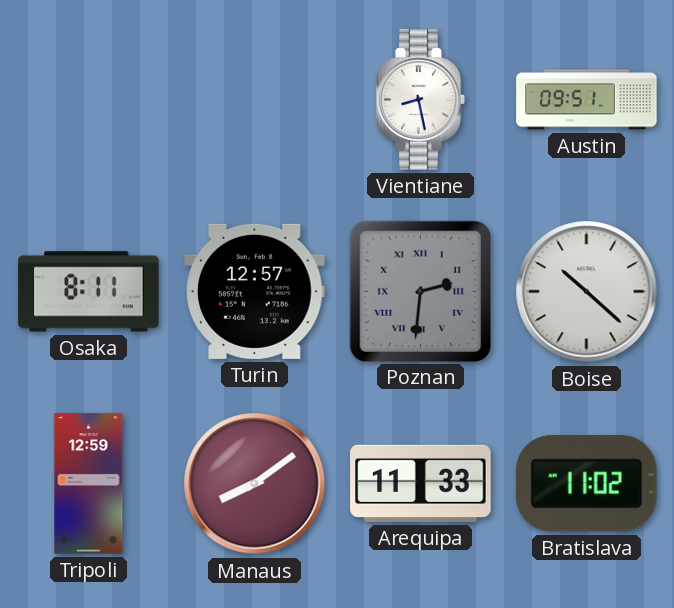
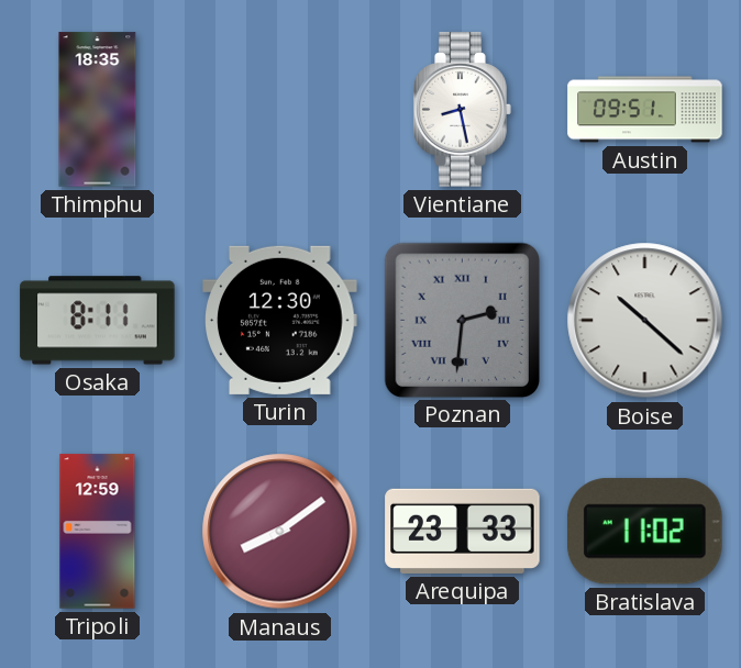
Thimphu: none -> 18:35
Turin: 12:57 -> 12:30
Arequipa: 11:33 -> 23:33
